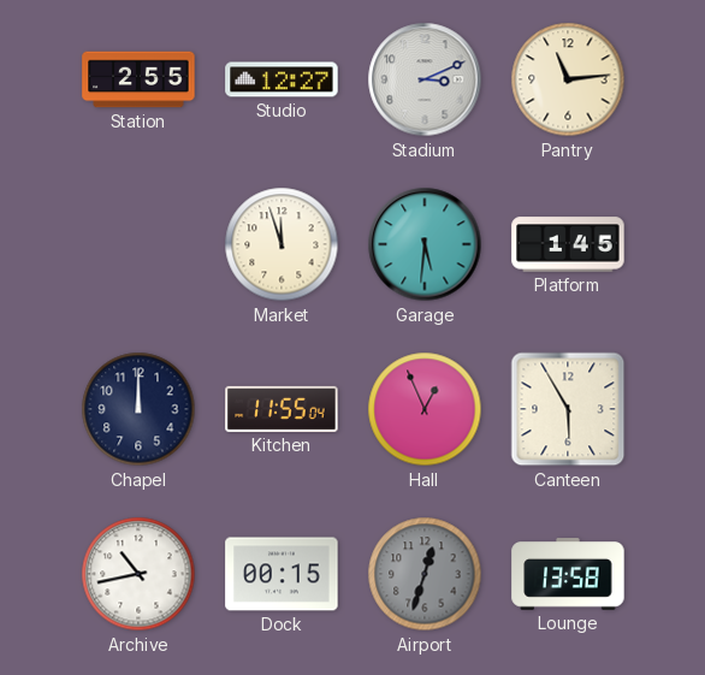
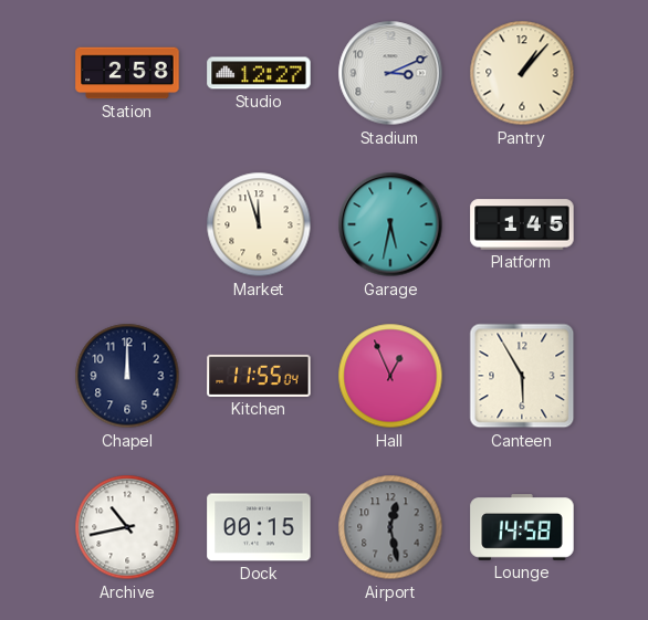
Station: 2:55 -> 2:58
Pantry: 11:14 -> 1:07
Garage: 5:31 -> 5:32
Airport: 12:33 -> 12:28
Lounge: 13:58 -> 14:58
